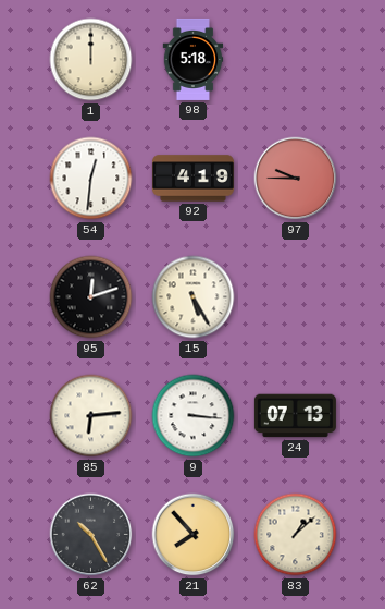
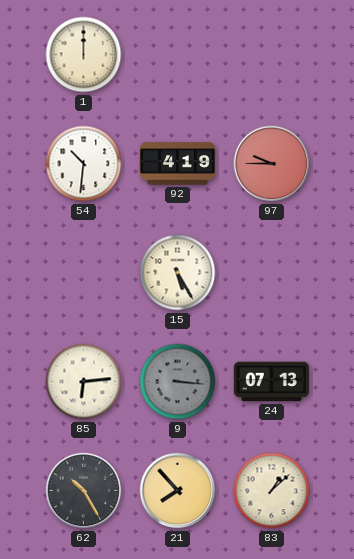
98: 5:18 -> none
54: 12:31 -> 10:31
95: 12:12 -> none
9 dial: white -> grey
